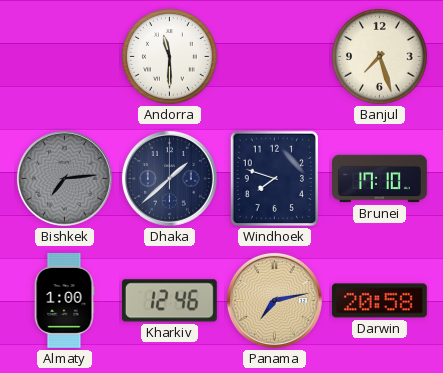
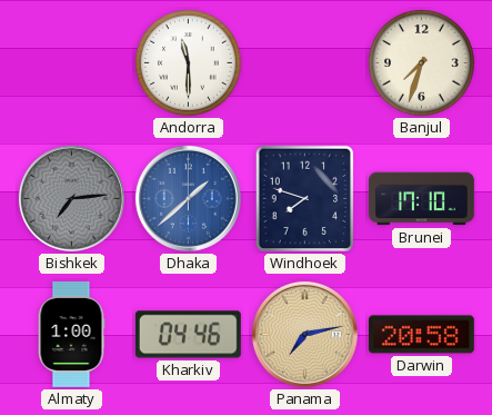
Banjul: 7:27 -> 7:33
Dhaka dial: navy -> blue
Kharkiv: 12:46 -> 04:46
